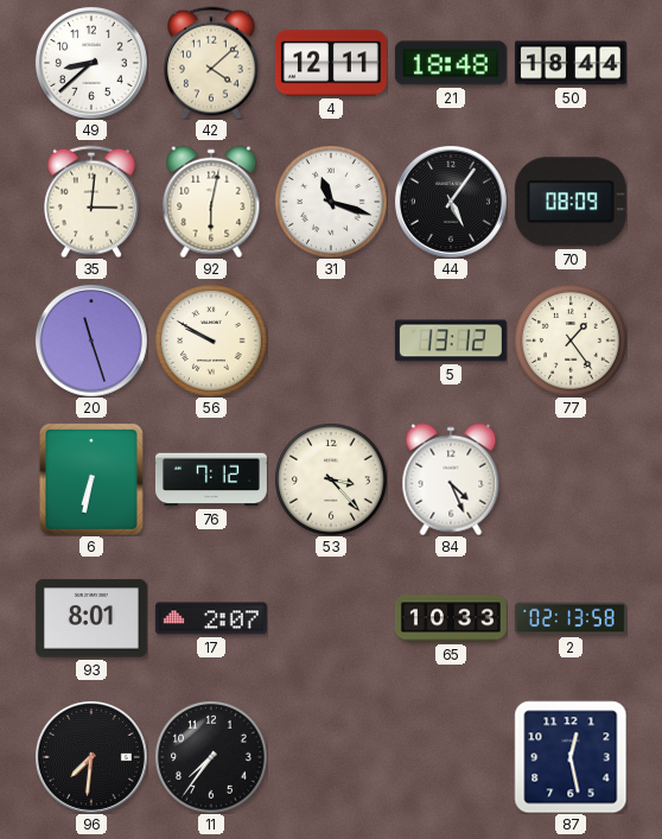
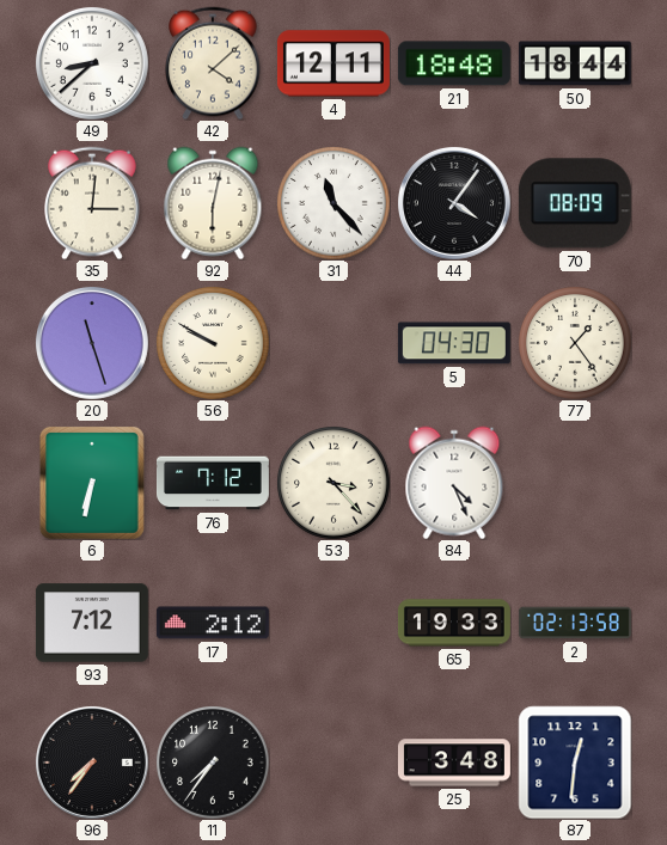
31: 11:18 -> 11:23
44: 5:06 -> 4:06
5: 13:12 -> 04:30
93: 8:01 -> 7:12
17: 2:07 -> 2:12
65: 10:33 -> 19:33
96: 7:31 -> 7:36
25: none -> 3:48
87: 12:28 -> 12:31
